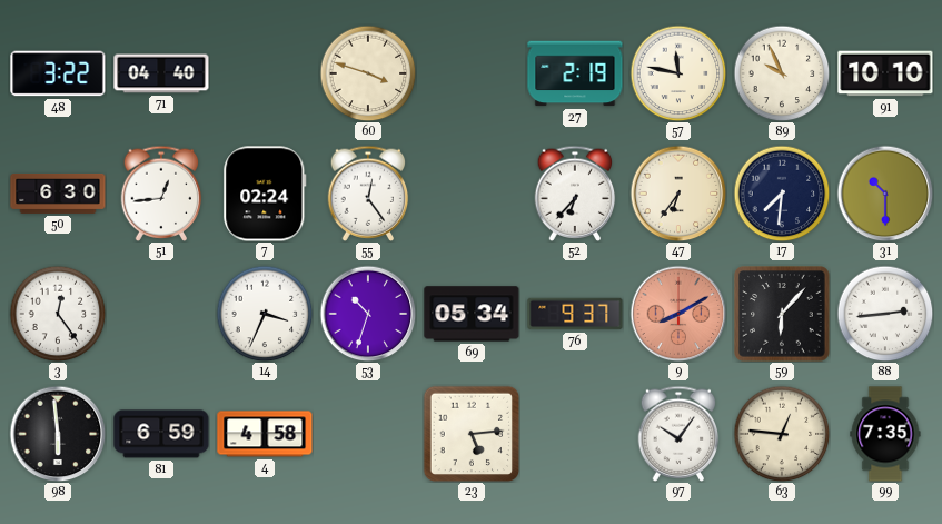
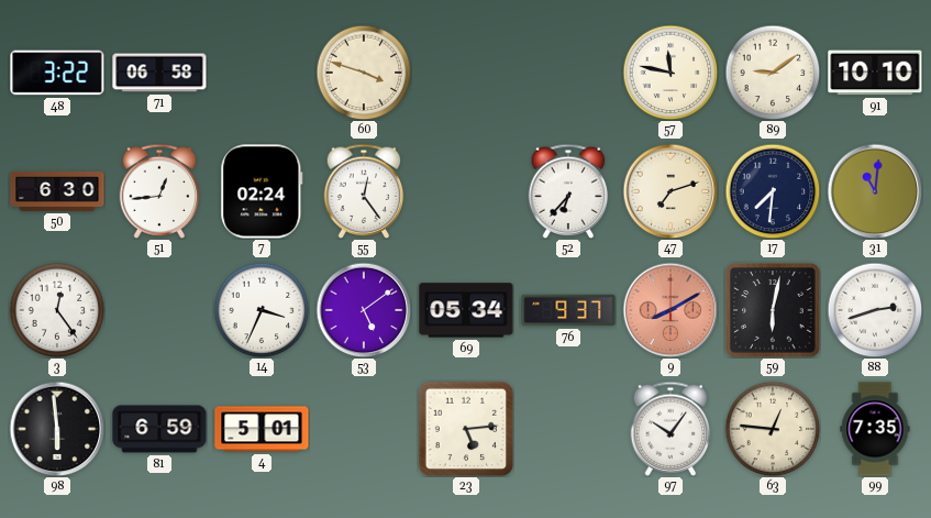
71: 04:40 -> 06:58
27: 2:19 -> none
89: 9:56 -> 9:09
47: 6:36 -> 7:12
31: 10:30 -> 11:01
53: 10:33 -> 5:09
59: 6:07 -> 6:02
88: 2:44 -> 2:42
4: 4:58 -> 5:01
